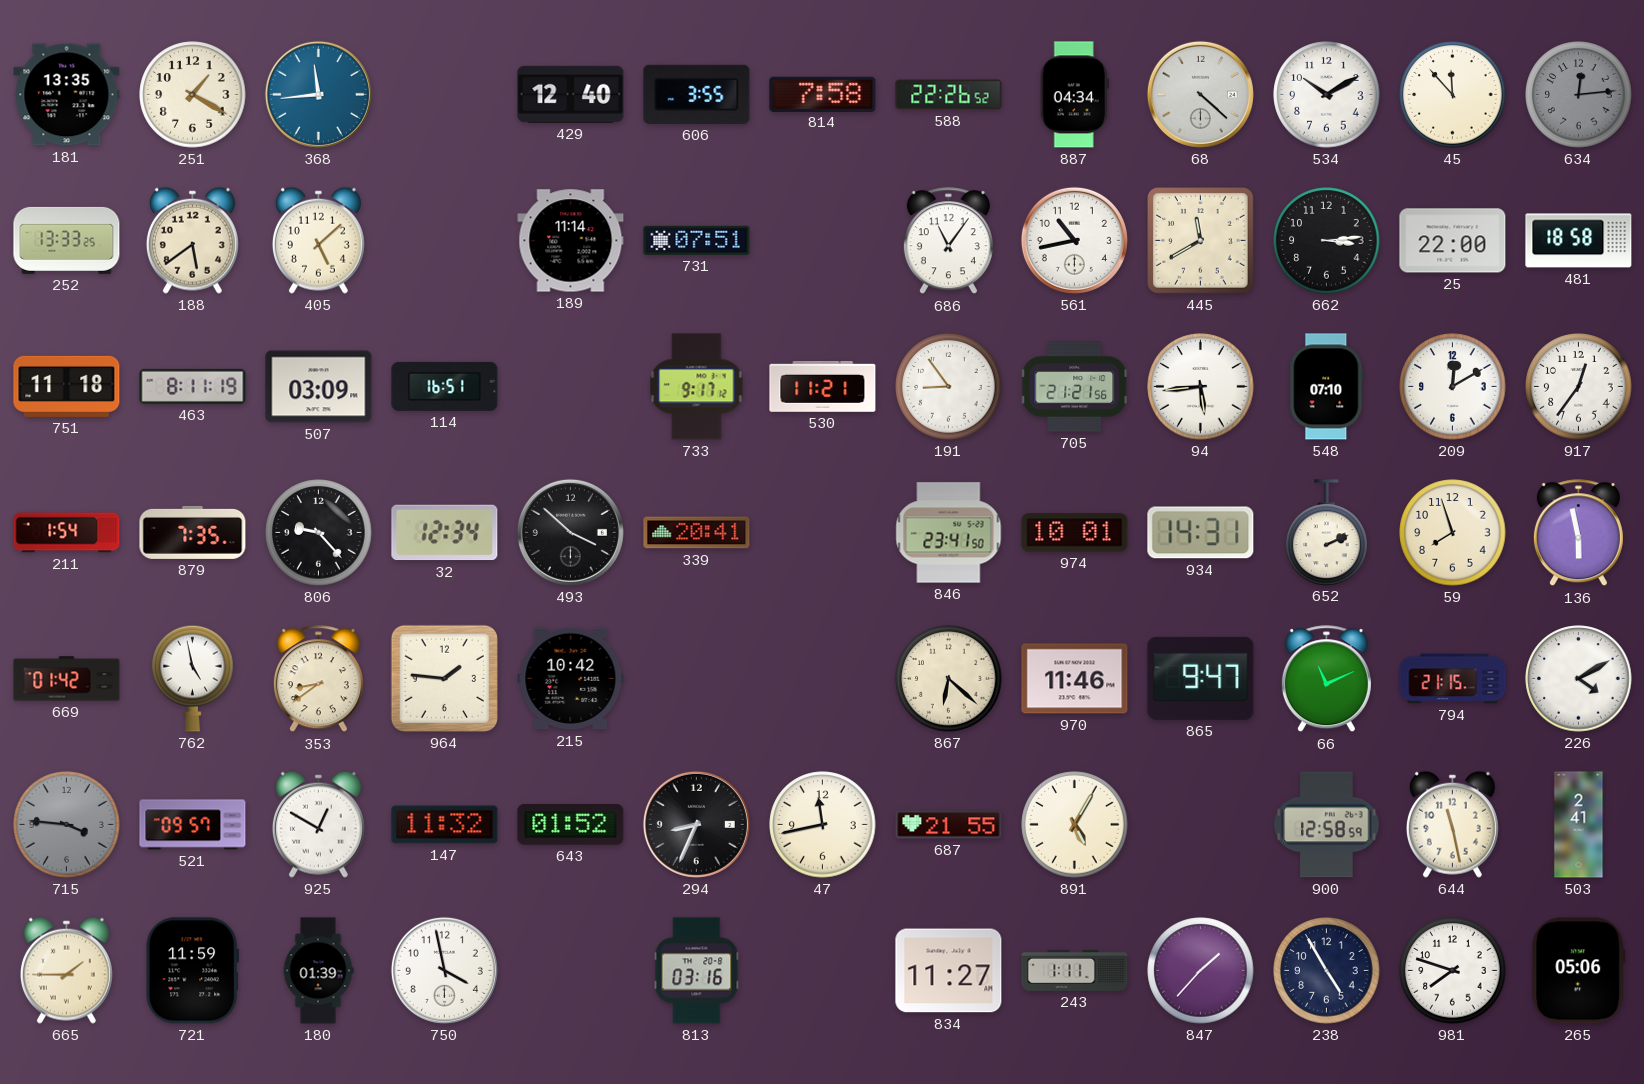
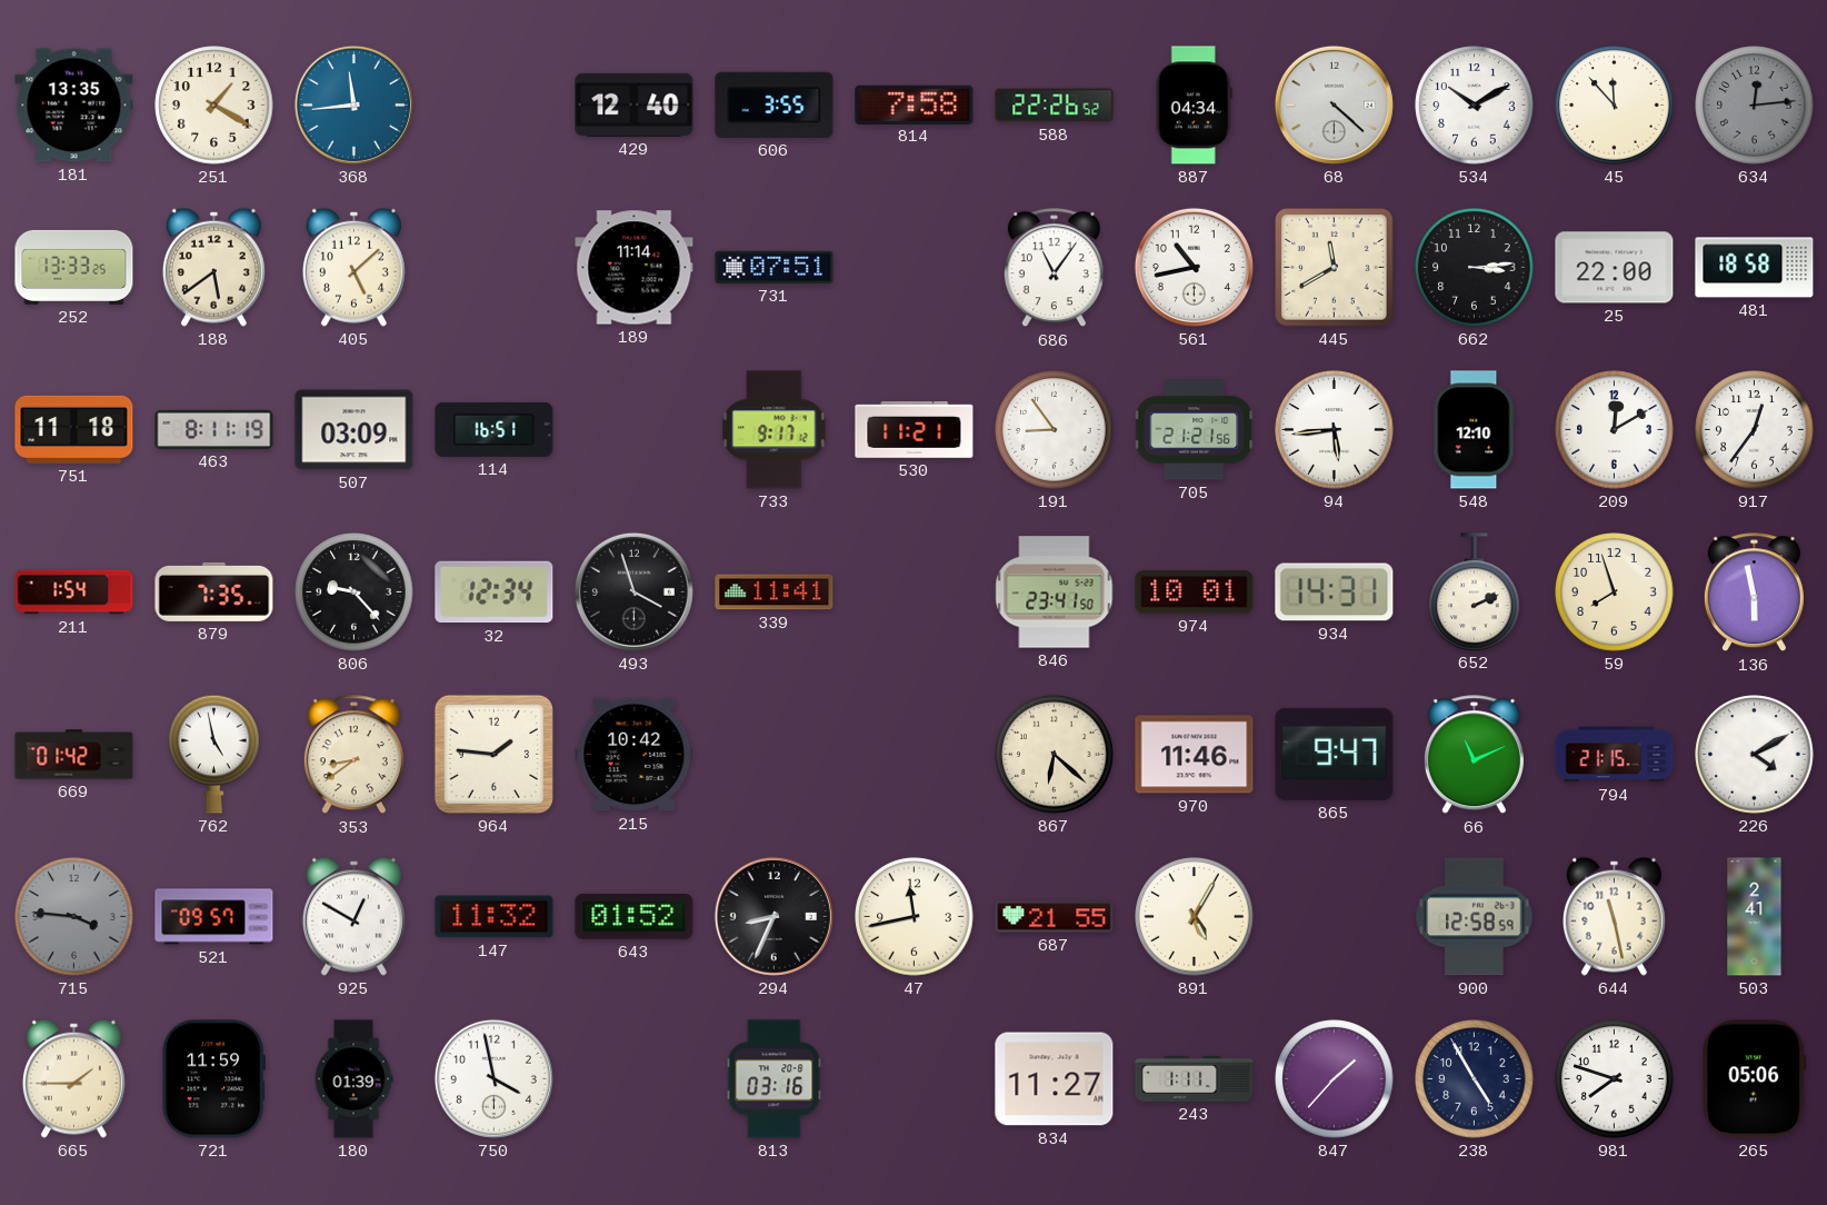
548: 07:10 -> 12:10
493: 3:52 -> 3:57
339: 20:41 -> 11:41
